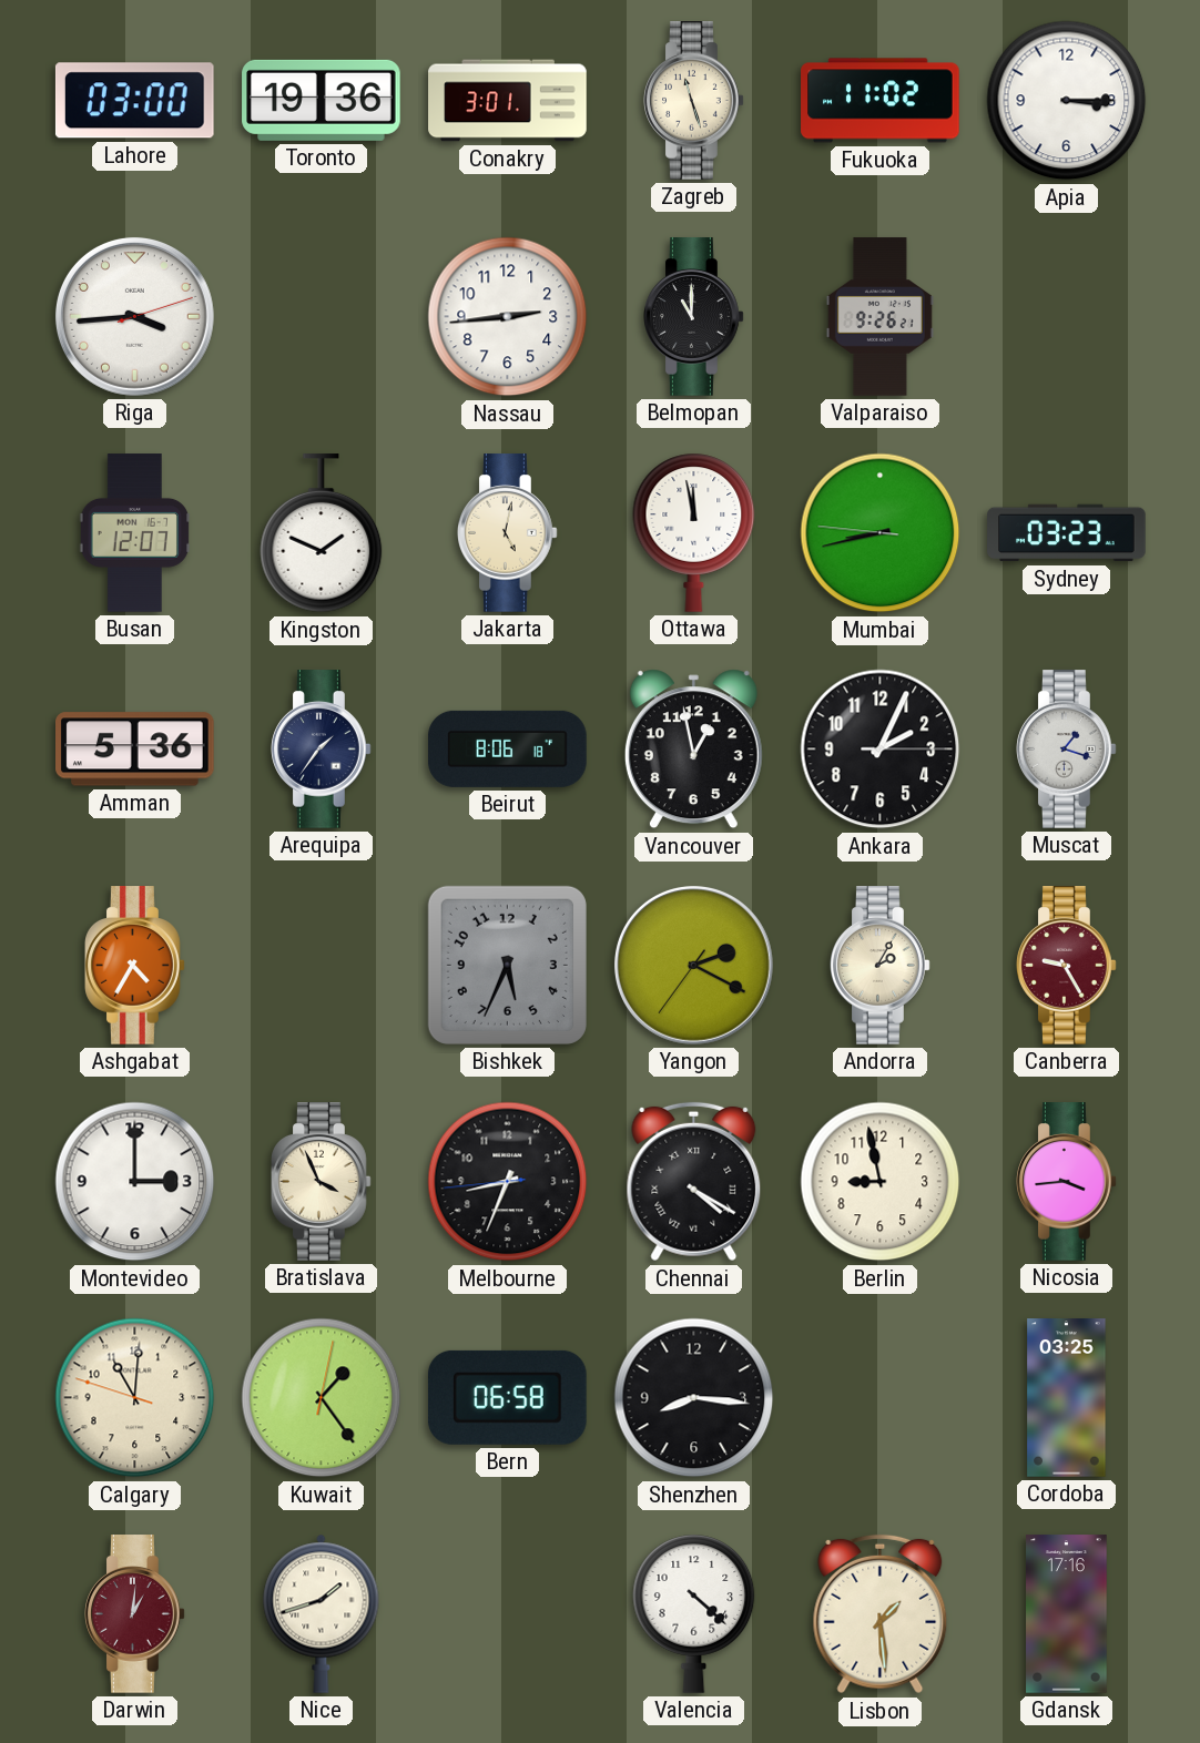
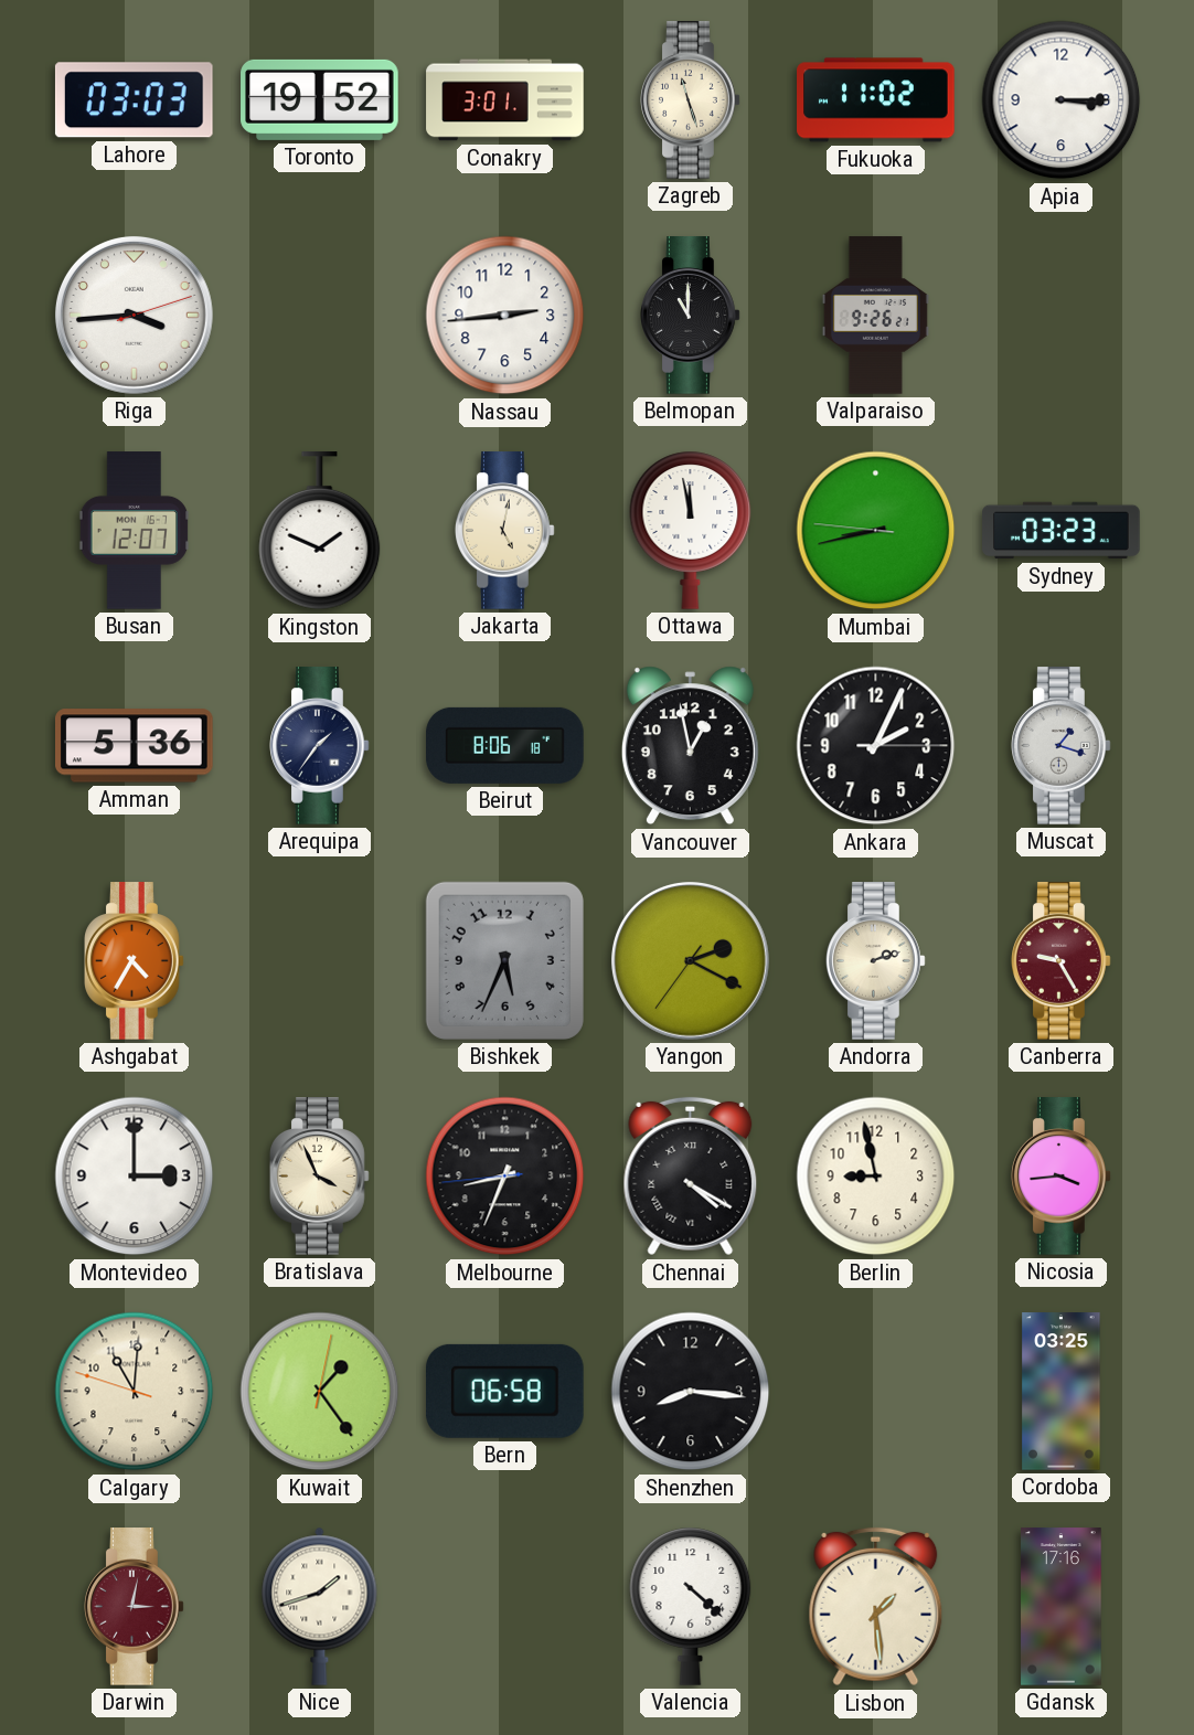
Lahore: 03:00 -> 03:03
Toronto: 19:36 -> 19:52
Andorra: 2:05 -> 2:12
Darwin: 1:01 -> 3:02
